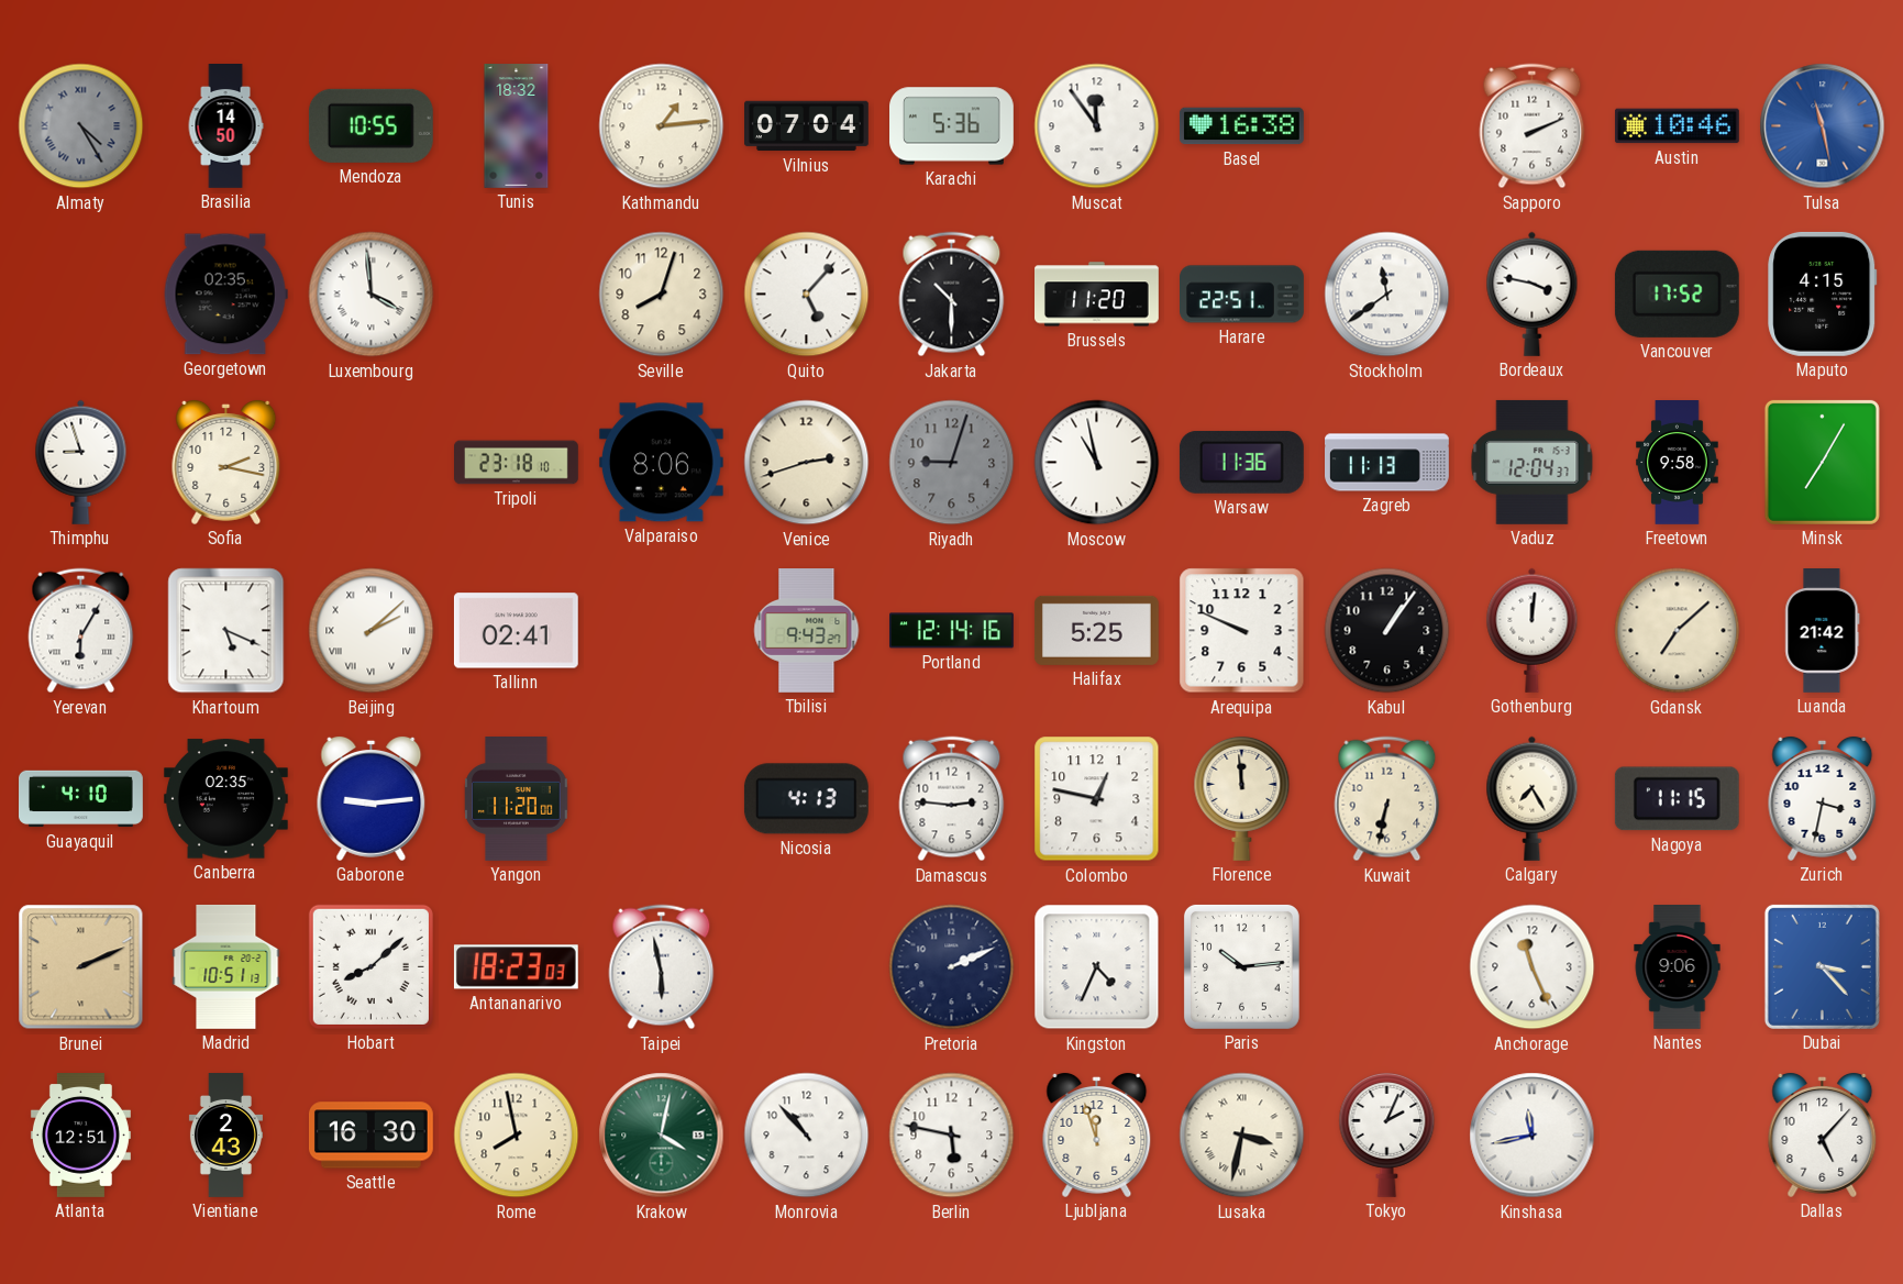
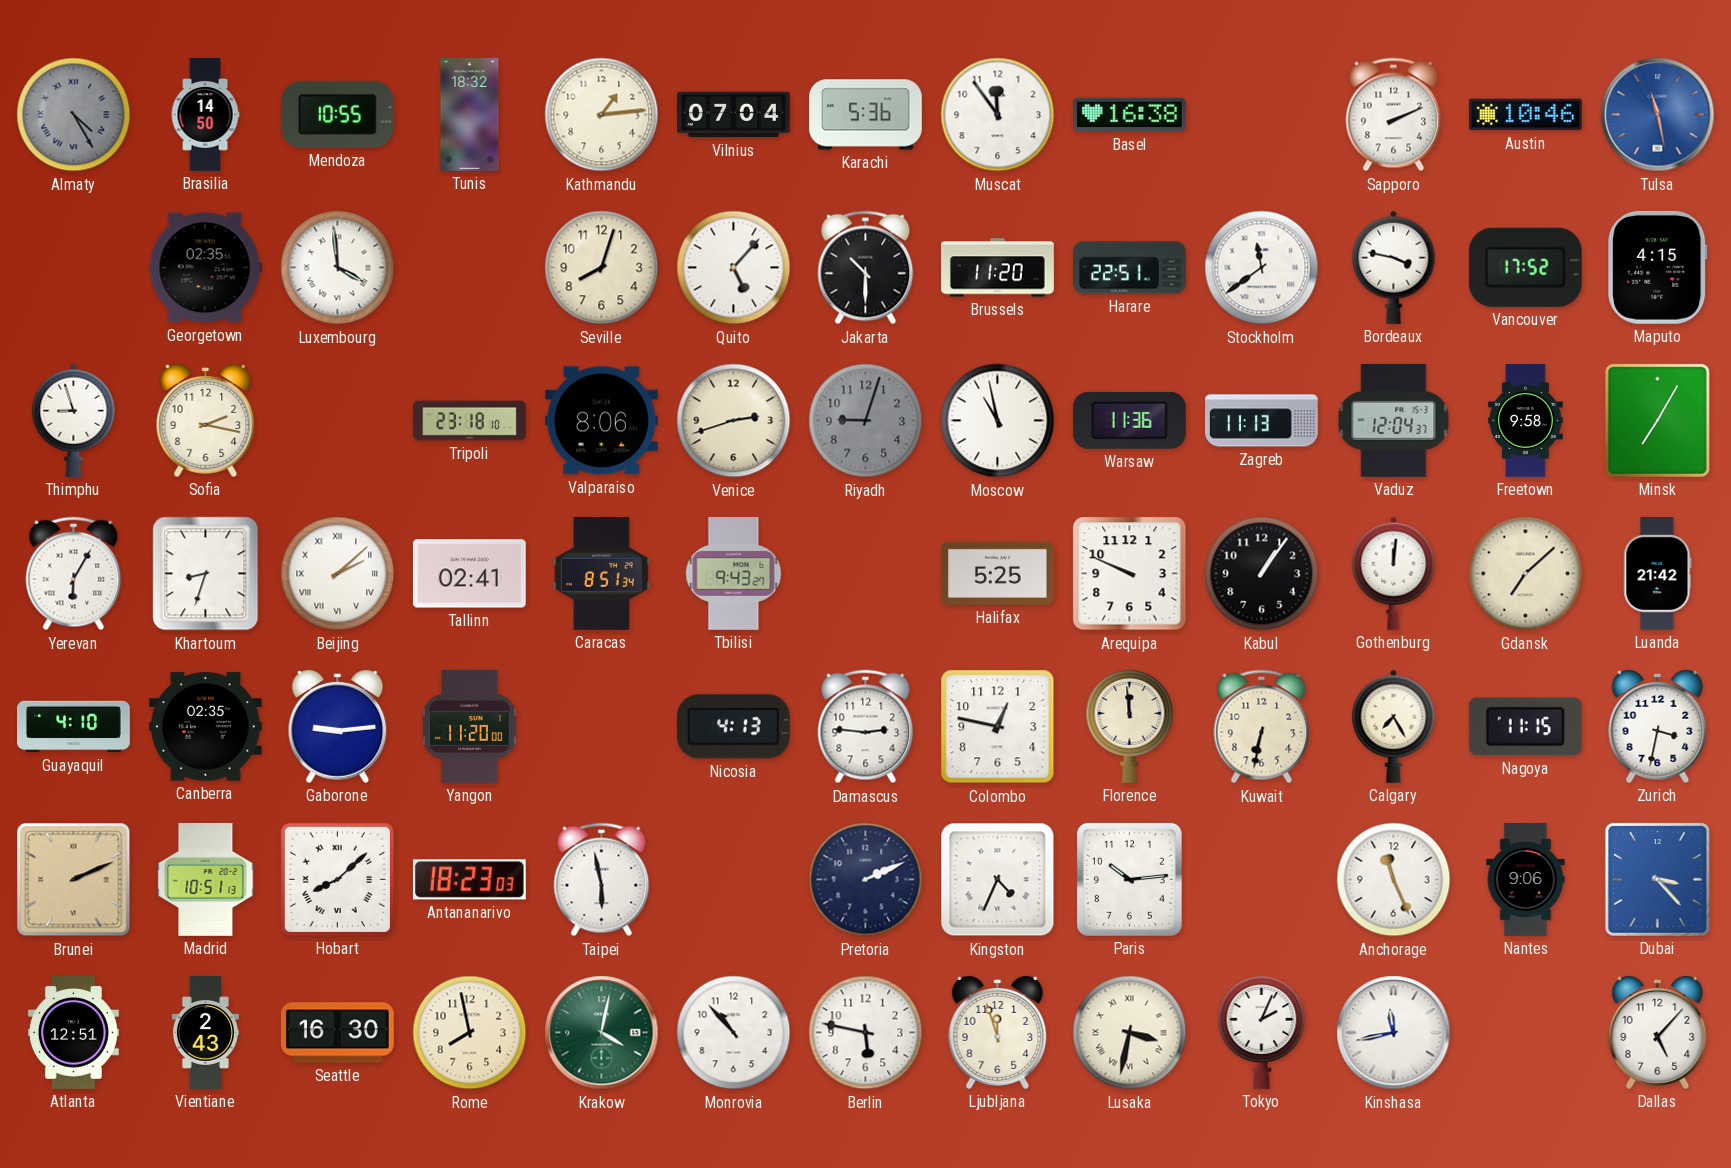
Khartoum: 5:19 -> 8:33
Caracas: none -> 8:51
Portland: 12:14 -> none
